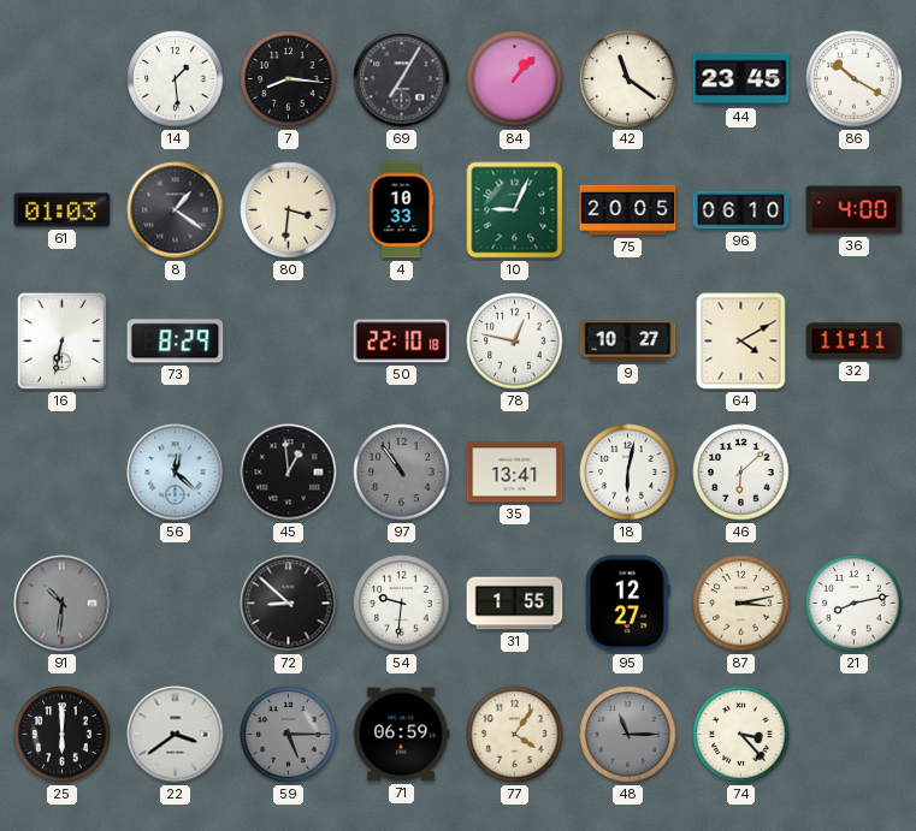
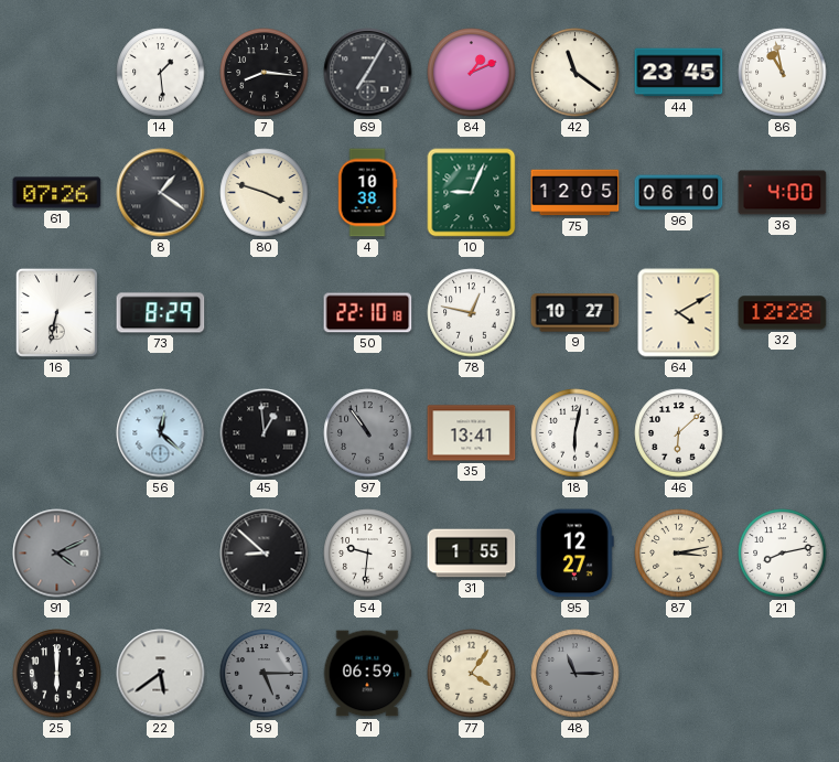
84: 1:07 -> 1:11
86: 10:20 -> 10:58
61: 01:03 -> 07:26
80: 3:31 -> 3:48
4: 10:33 -> 10:38
75: 20:05 -> 12:05
32: 11:11 -> 12:28
91: 10:31 -> 4:11
22: 3:39 -> 5:39
74: 3:23 -> none
